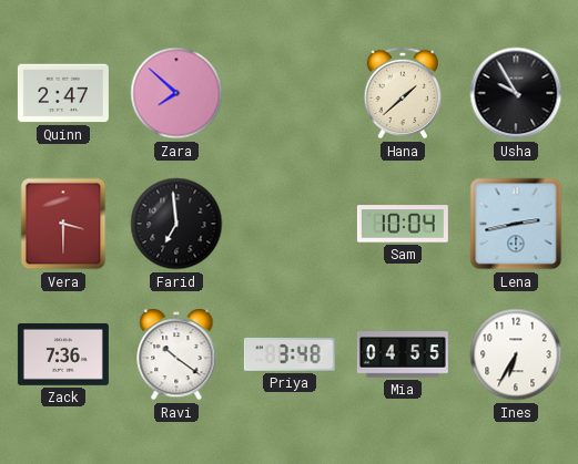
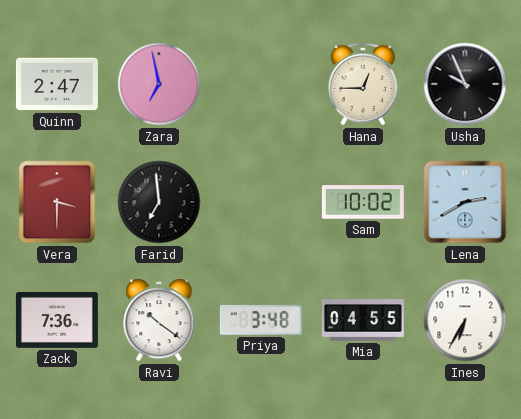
Zara: 7:52 -> 6:58
Hana: 1:38 -> 12:45
Usha: 9:55 -> 9:56
Sam: 10:04 -> 10:02
Lena: 2:43 -> 2:40
